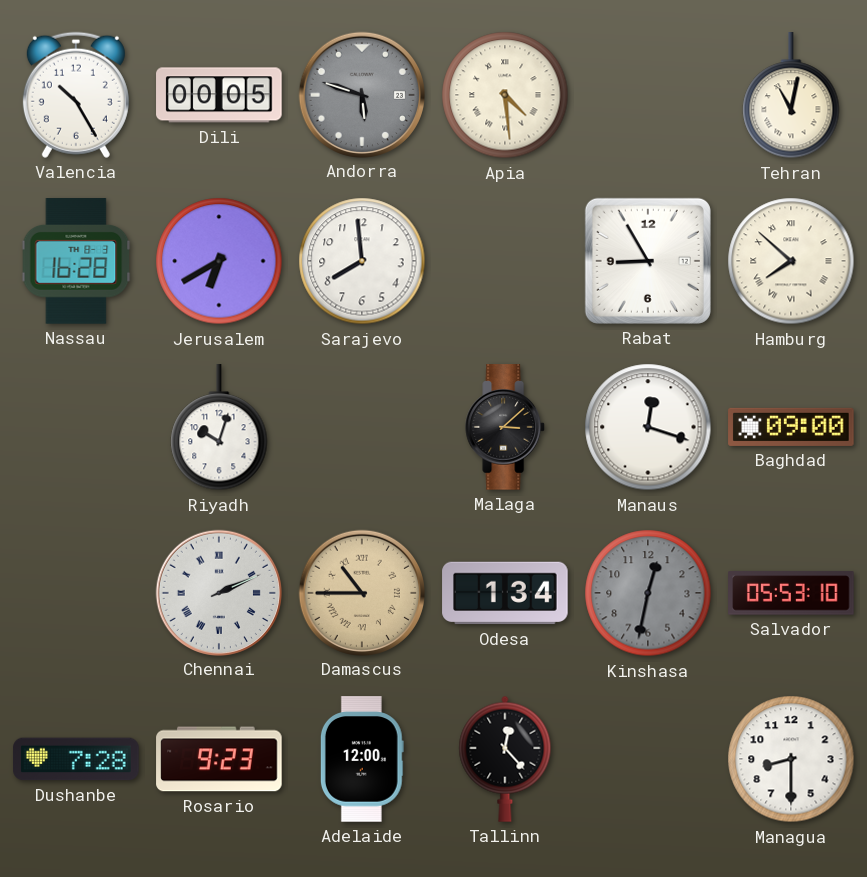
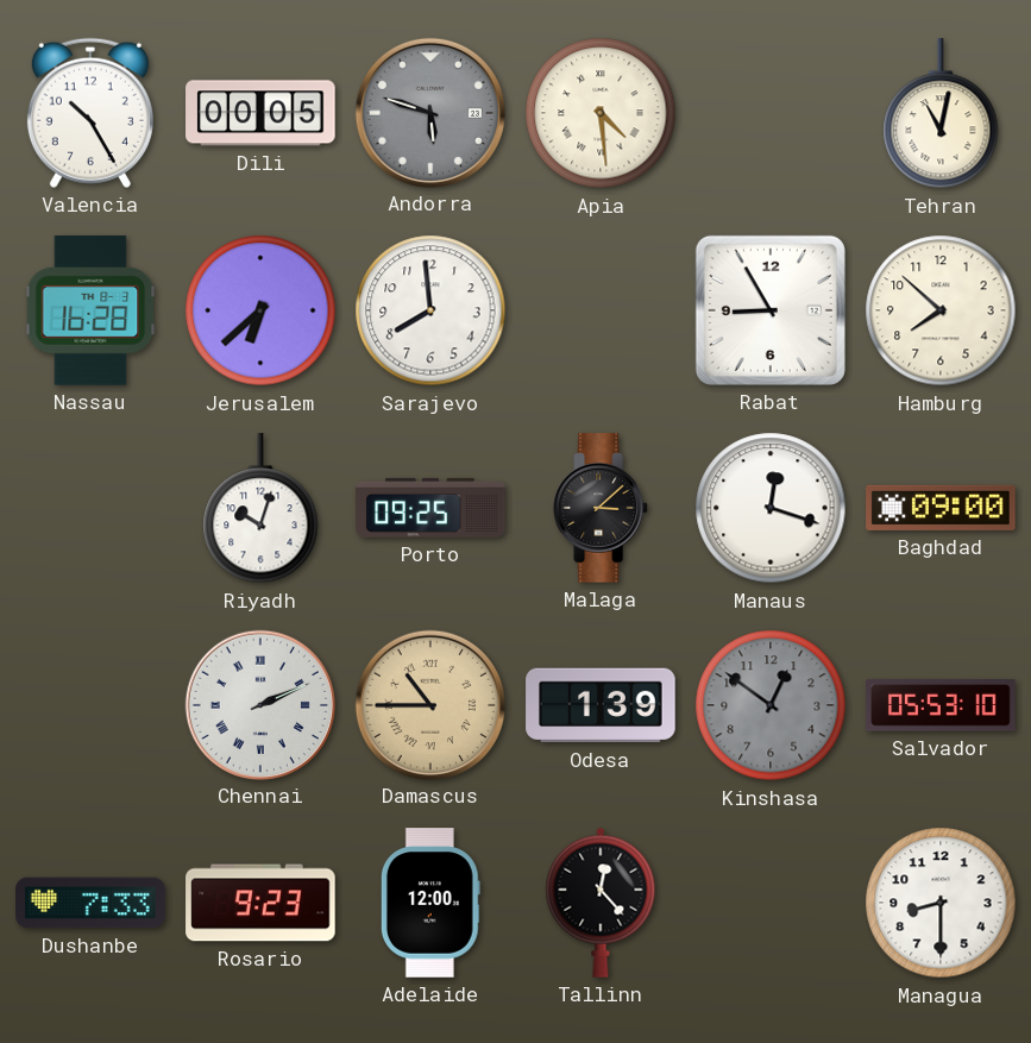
Jerusalem: 6:40 -> 6:38
Hamburg numerals: Roman -> Arabic
Porto: none -> 09:25
Odesa: 1:34 -> 1:39
Kinshasa: 12:32 -> 12:51
Dushanbe: 7:28 -> 7:33
